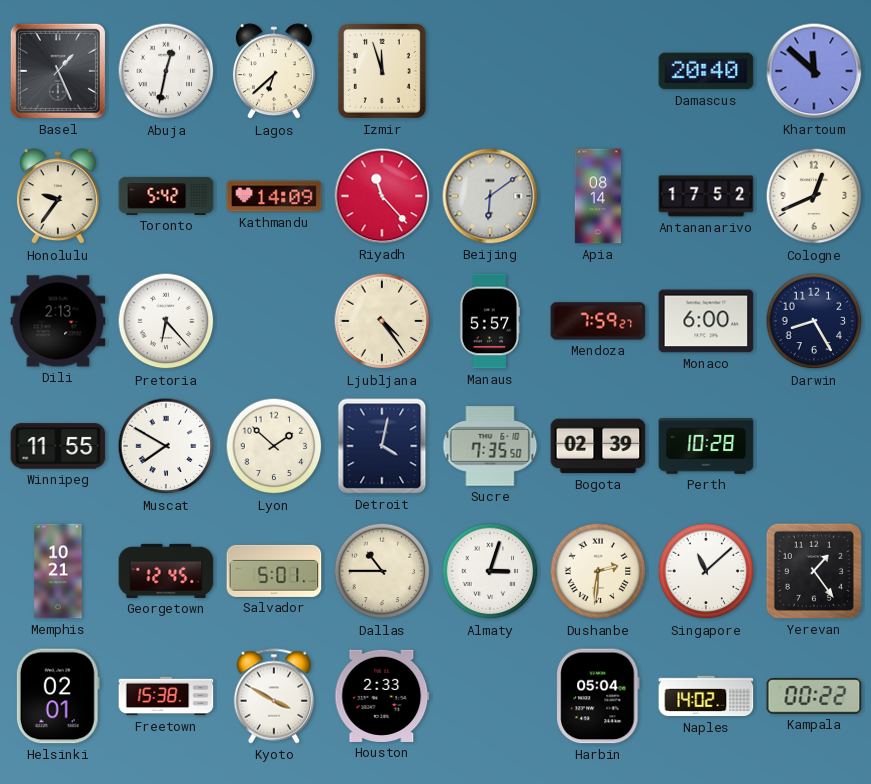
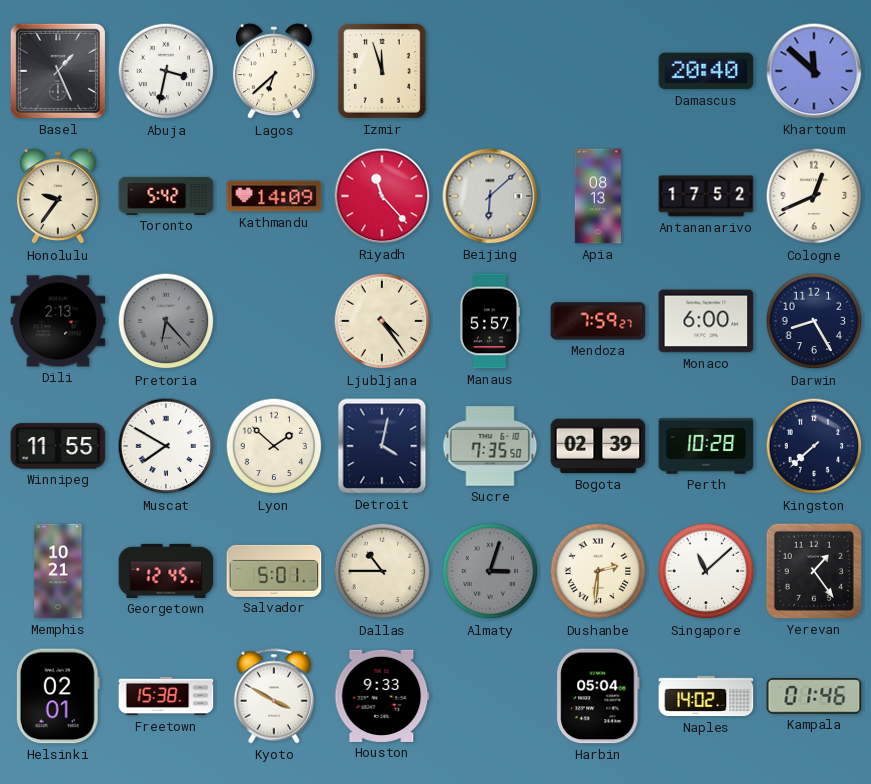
Abuja: 12:32 -> 3:32
Beijing: 6:09 -> 6:08
Apia: 08:14 -> 08:13
Pretoria dial: white -> grey
Kingston: none -> 7:38
Almaty dial: white -> grey
Houston: 2:33 -> 9:33
Kampala: 00:22 -> 01:46
